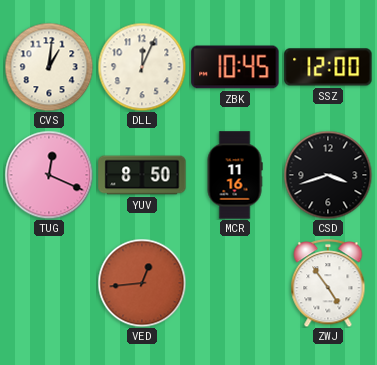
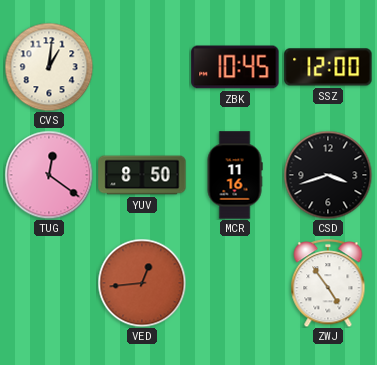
DLL: 12:04 -> none
TUG: 12:19 -> 12:21
